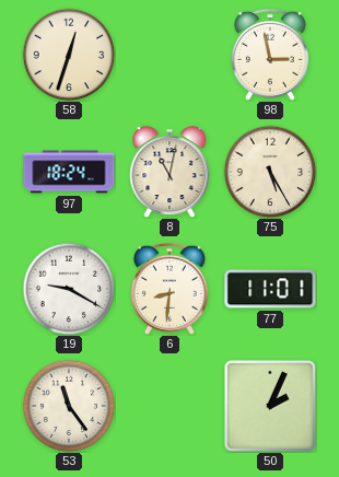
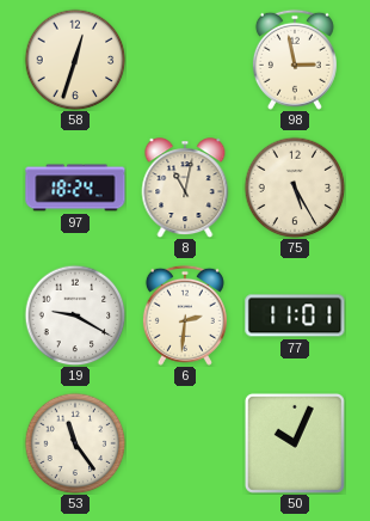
6: 8:31 -> 2:31
50: 2:04 -> 10:04
